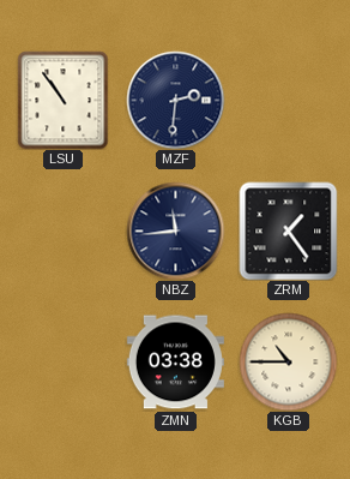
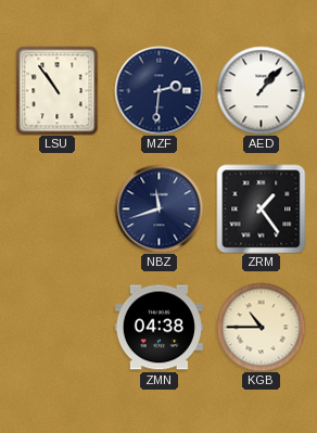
AED: none -> 1:07
NBZ: 11:44 -> 11:42
ZMN: 03:38 -> 04:38
